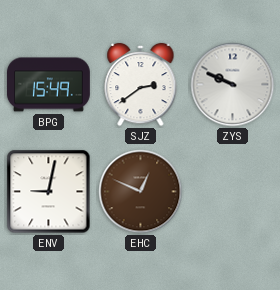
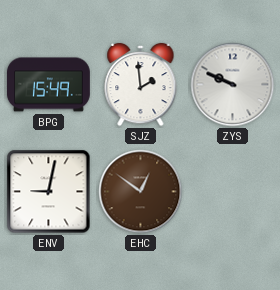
SJZ: 2:39 -> 1:59
EHC: 12:49 -> 12:51
